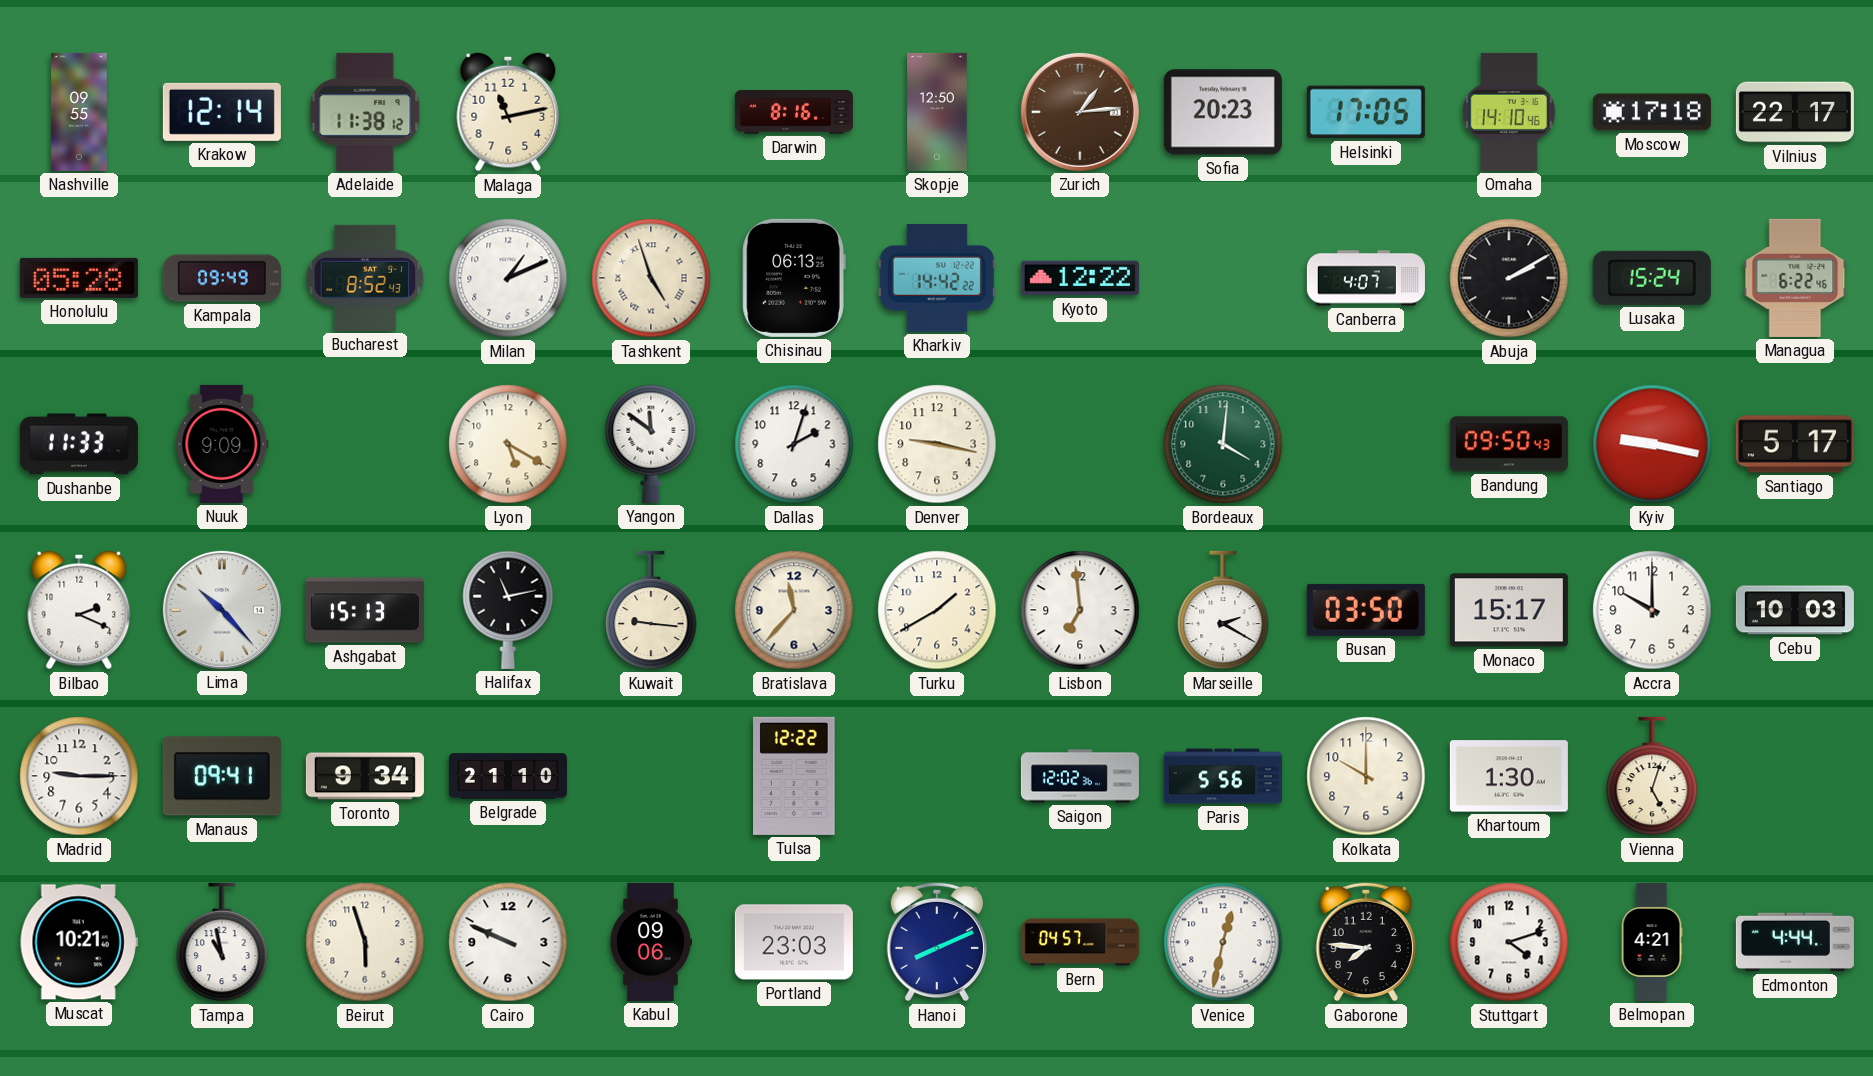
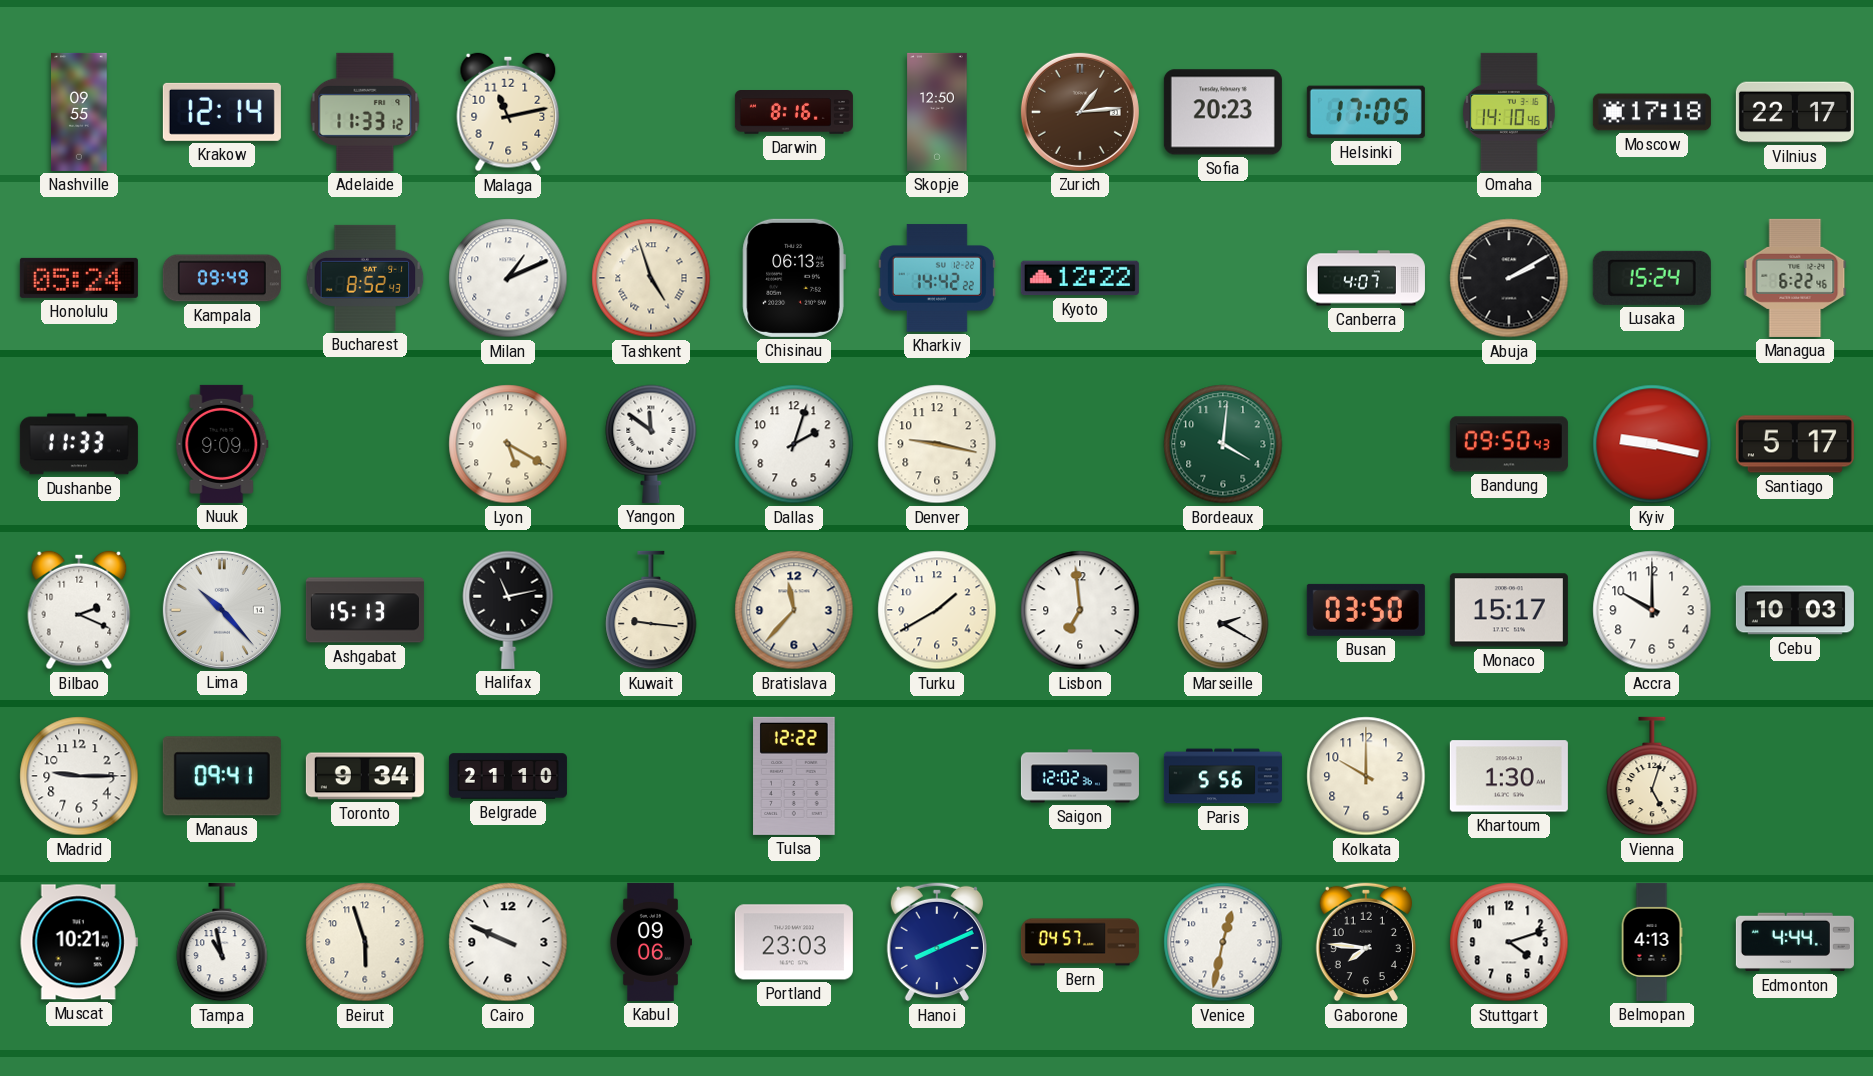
Adelaide: 11:38 -> 11:33
Honolulu: 05:28 -> 05:24
Belmopan: 4:21 -> 4:13
